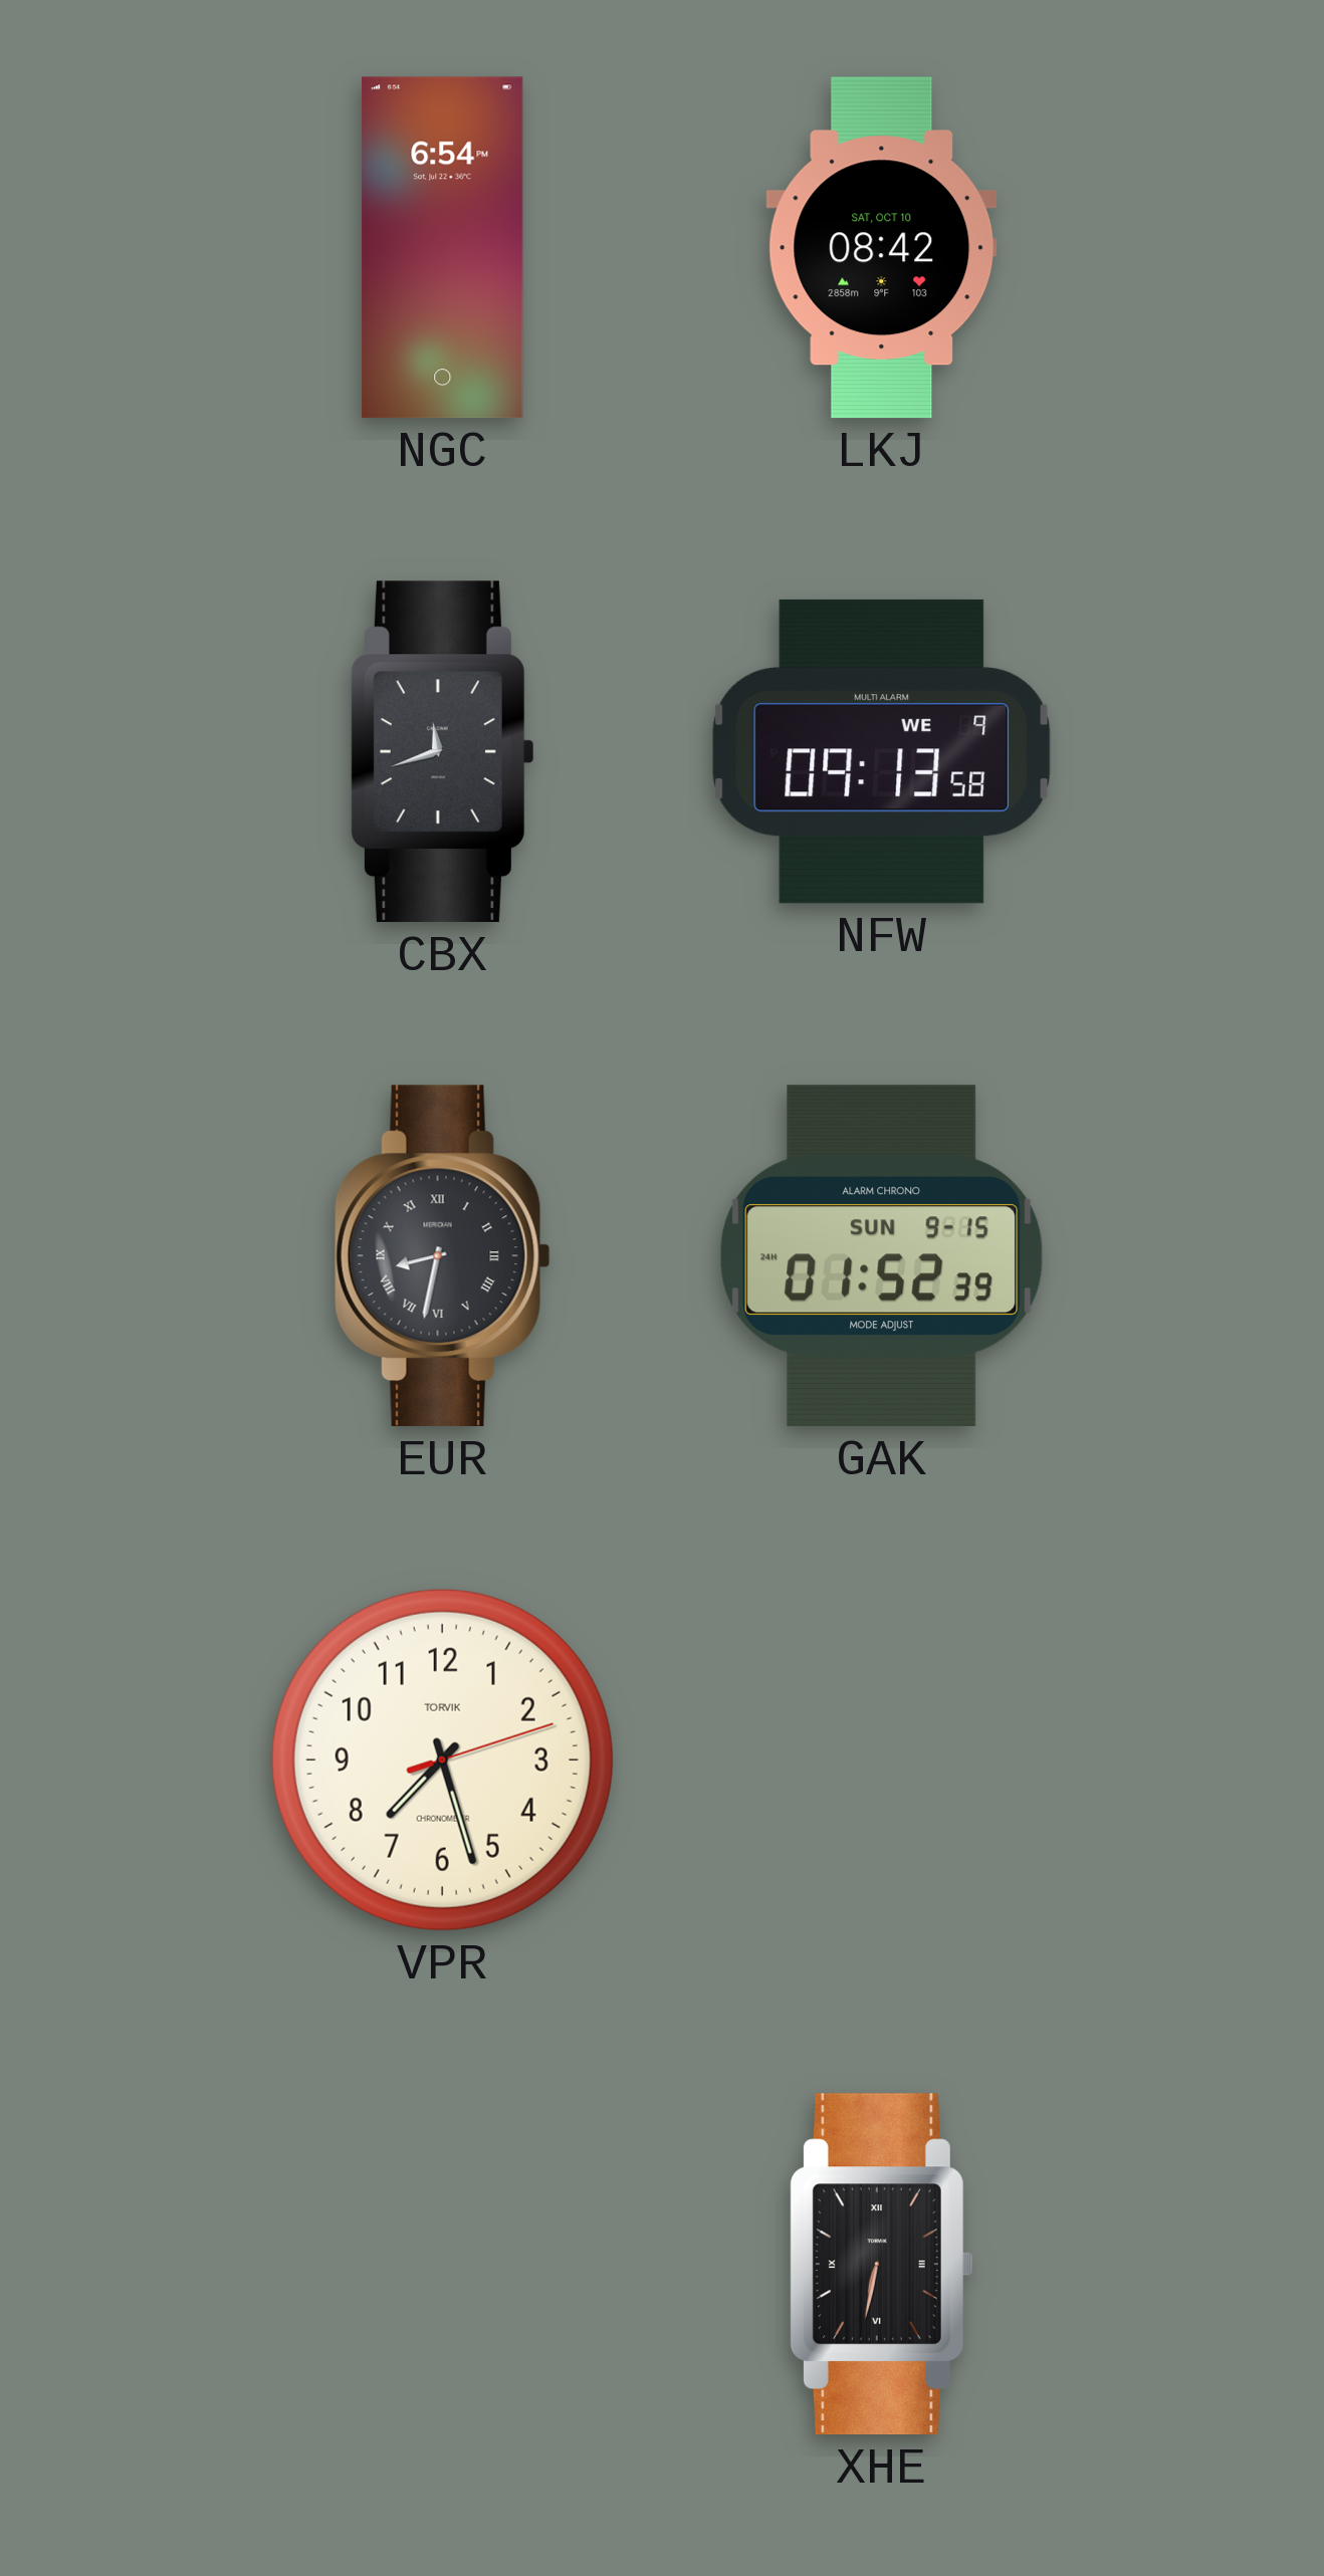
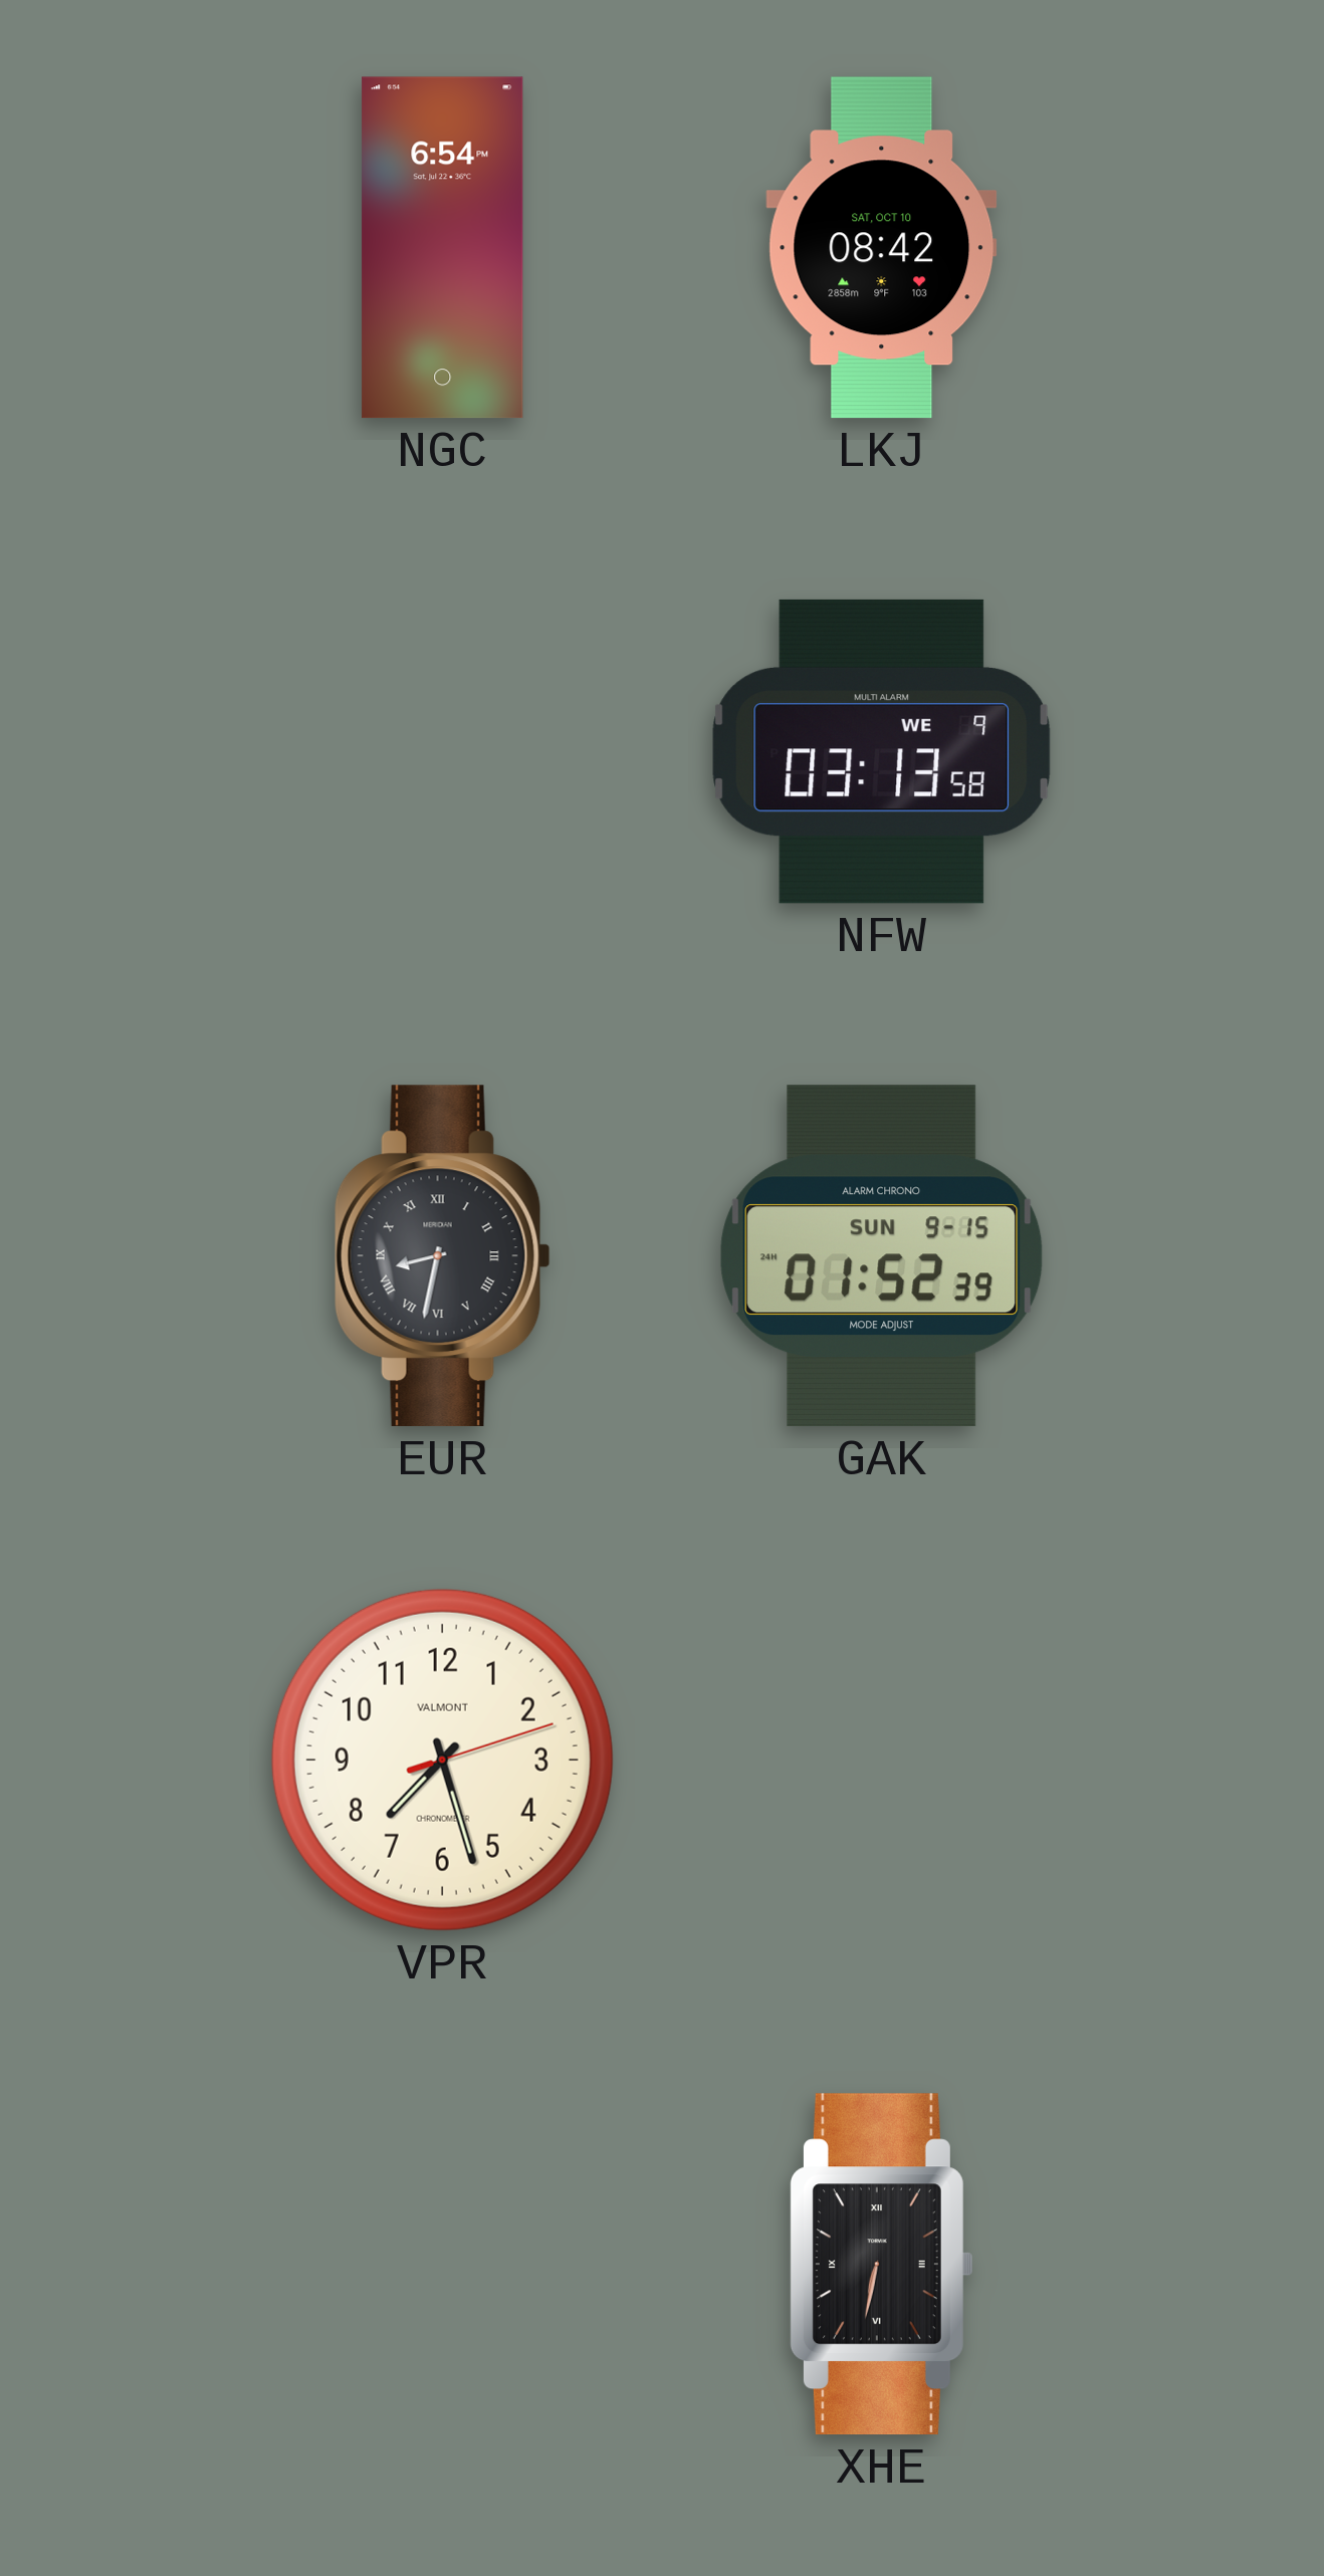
CBX: 11:42 -> none
NFW: 09:13 -> 03:13
VPR brand: TORVIK -> VALMONT
